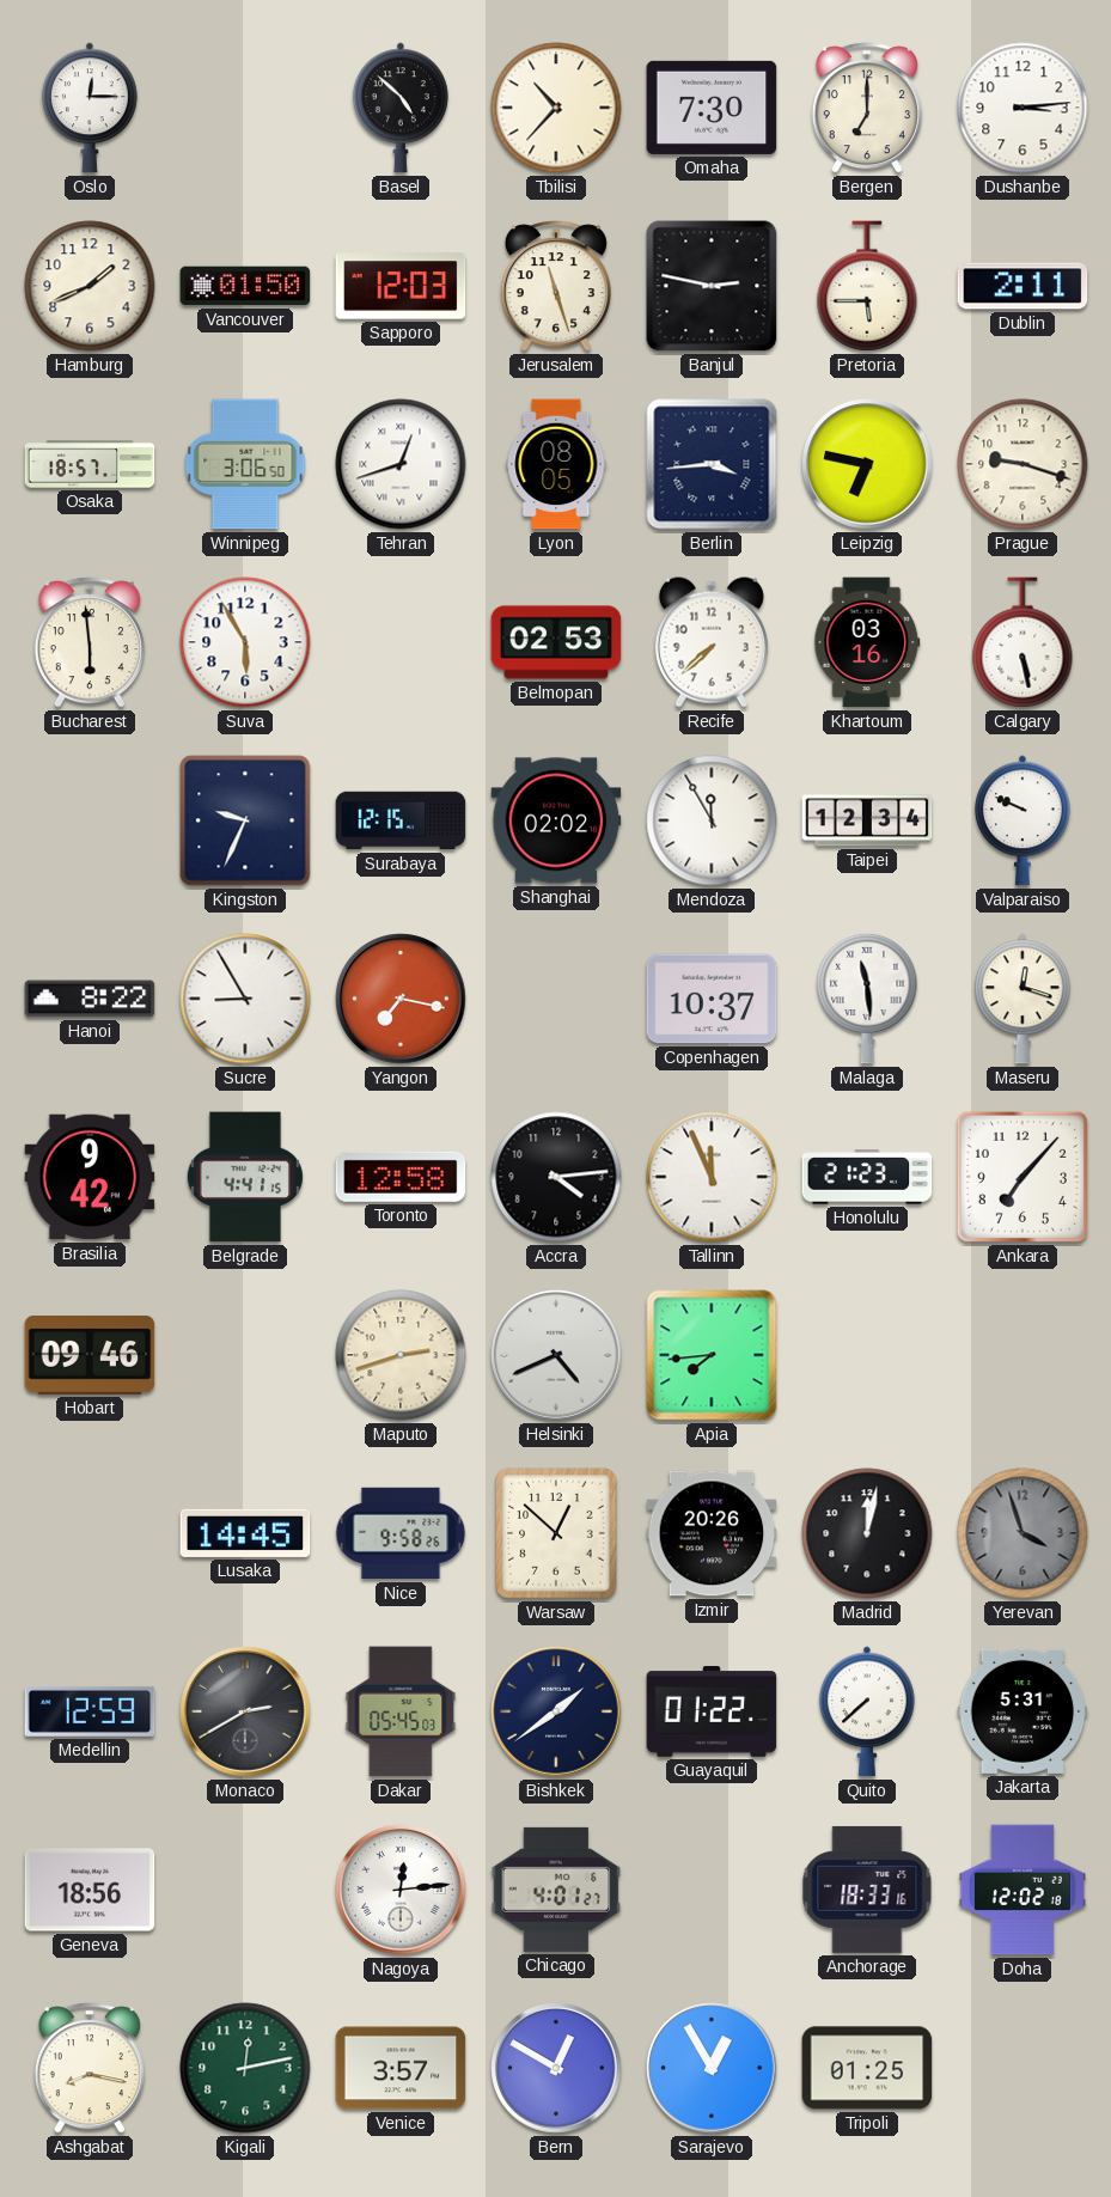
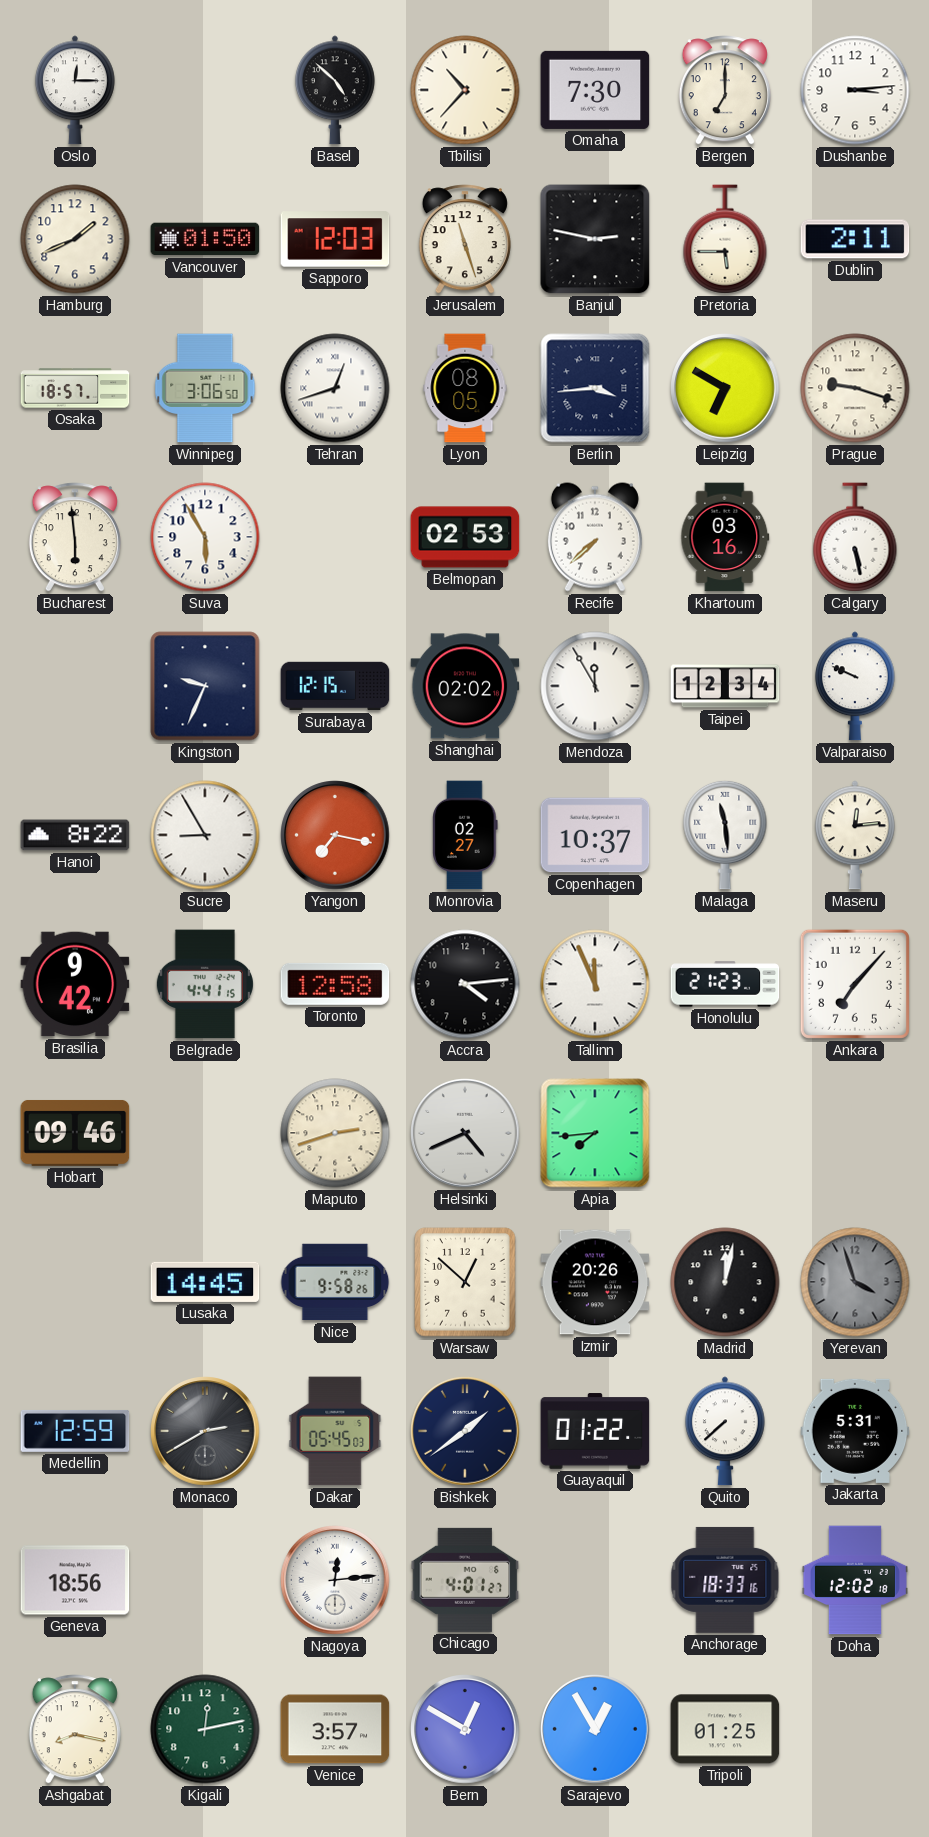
Leipzig: 6:47 -> 6:50
Monrovia: none -> 02:27
Maseru: 12:18 -> 12:14
